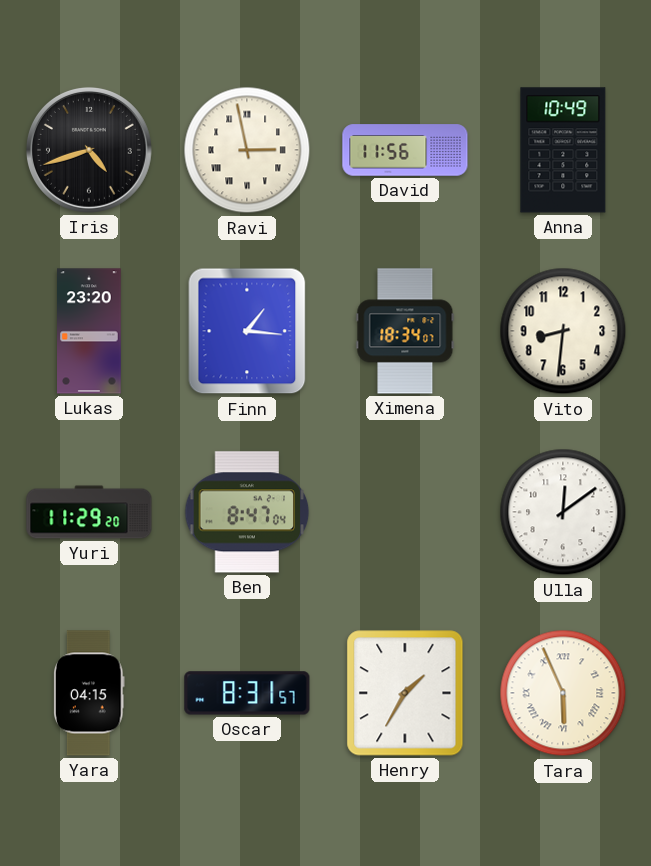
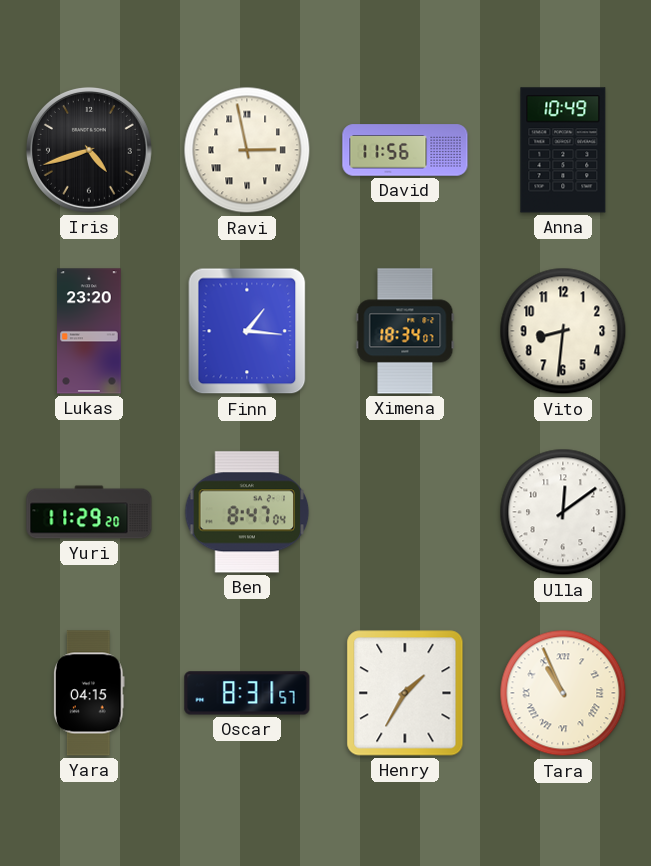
Tara: 5:56 -> 10:56
